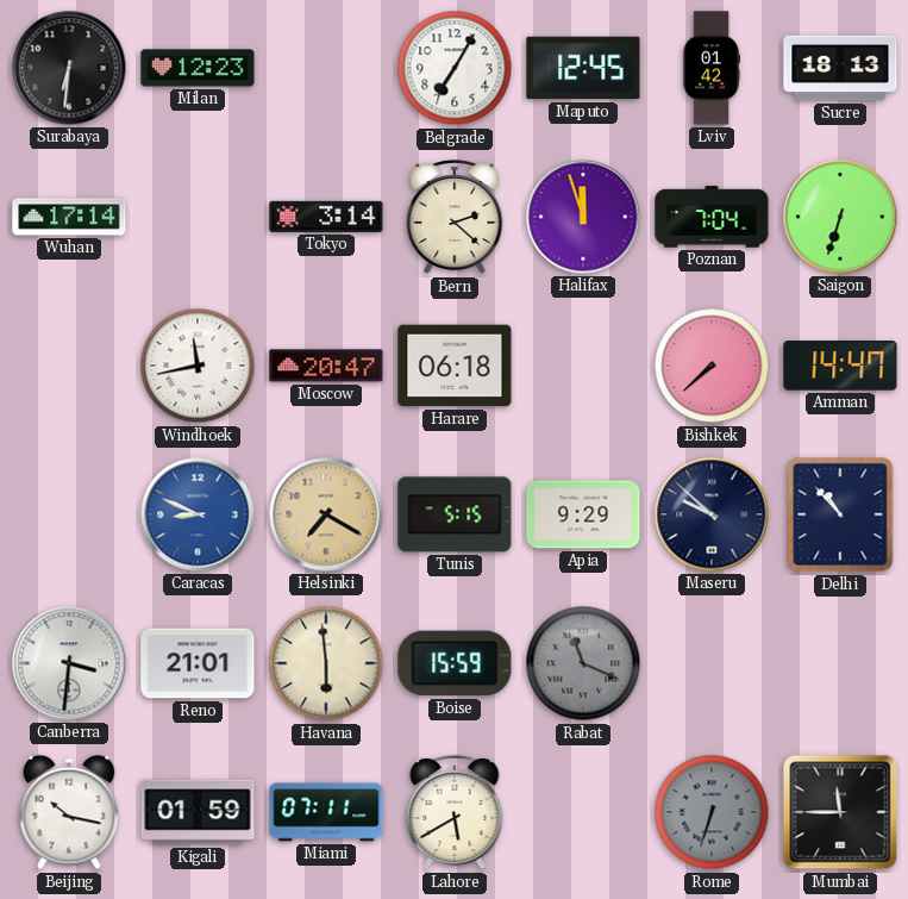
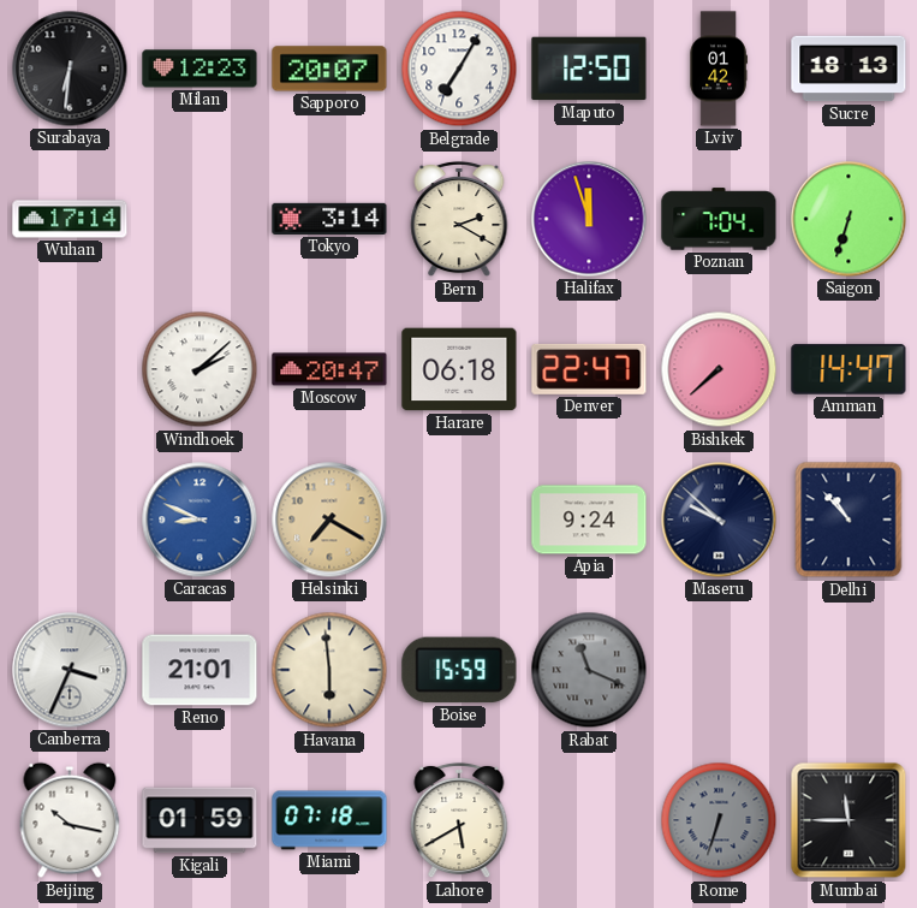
Sapporo: none -> 20:07
Maputo: 12:45 -> 12:50
Bern: 2:22 -> 2:20
Windhoek: 11:43 -> 2:08
Denver: none -> 22:47
Tunis: 5:15 -> none
Apia: 9:29 -> 9:24
Canberra: 3:31 -> 3:34
Miami: 07:11 -> 07:18
